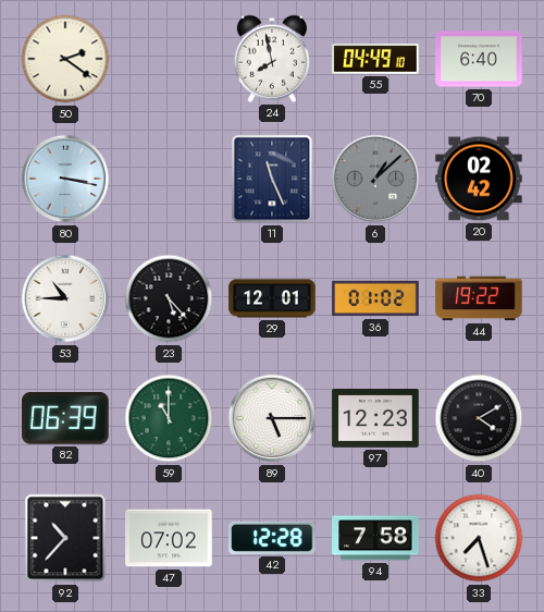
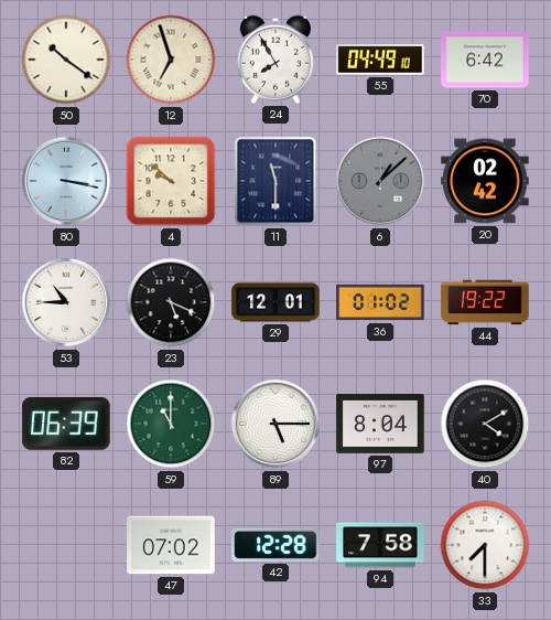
50: 2:21 -> 10:21
12: none -> 6:57
24: 7:58 -> 7:55
70: 6:40 -> 6:42
4: none -> 9:52
11: 11:26 -> 11:30
23: 5:23 -> 5:19
97: 12:23 -> 8:04
92: 10:37 -> none
33: 7:27 -> 7:30
